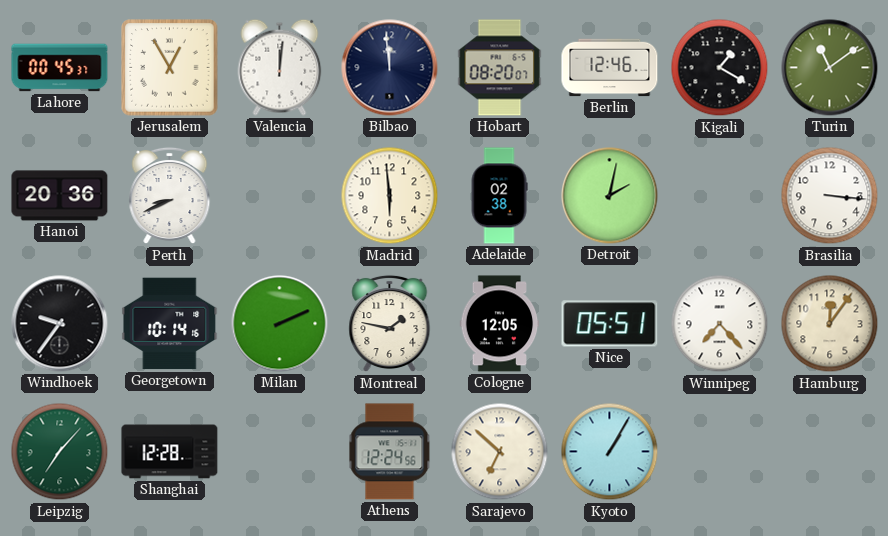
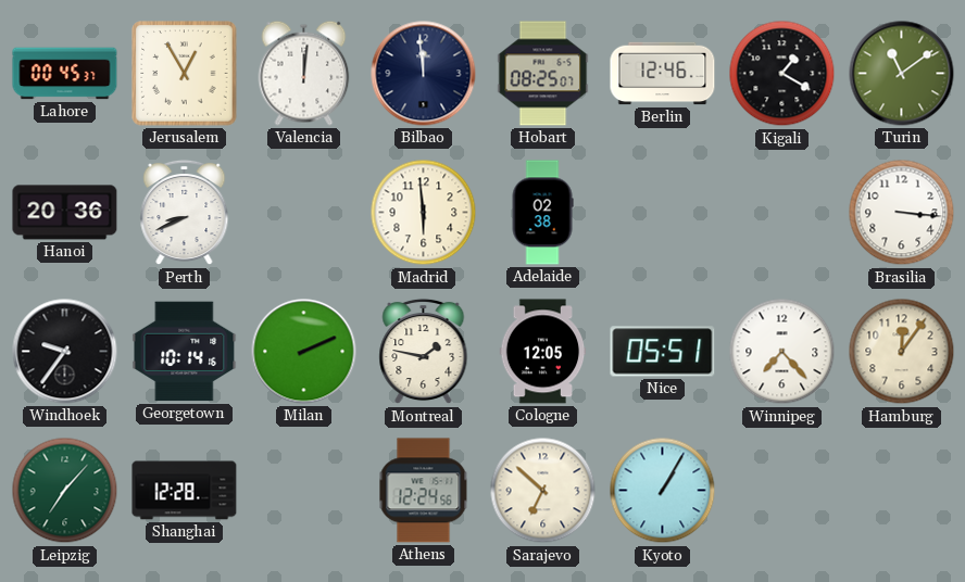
Hobart: 08:20 -> 08:25
Detroit: 2:02 -> none
